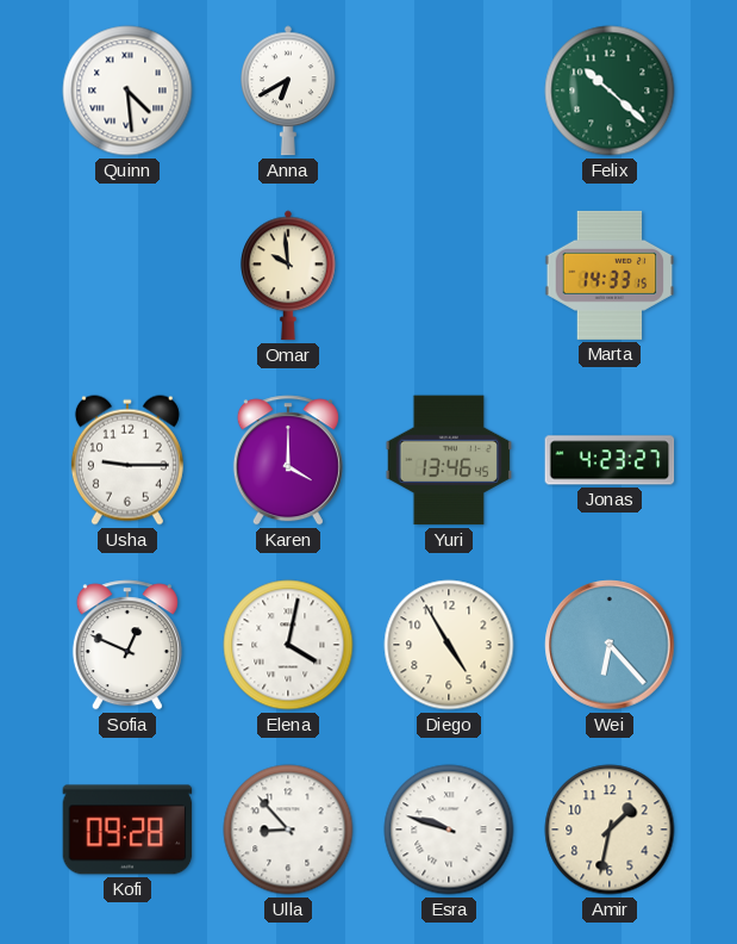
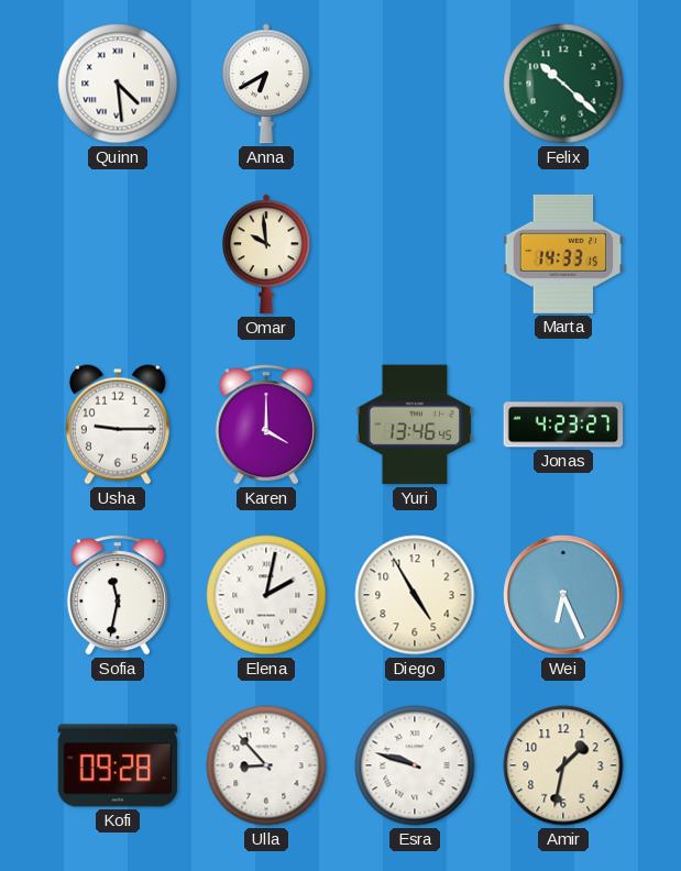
Sofia: 12:49 -> 11:32
Elena: 4:02 -> 2:02
Wei: 6:23 -> 6:26
